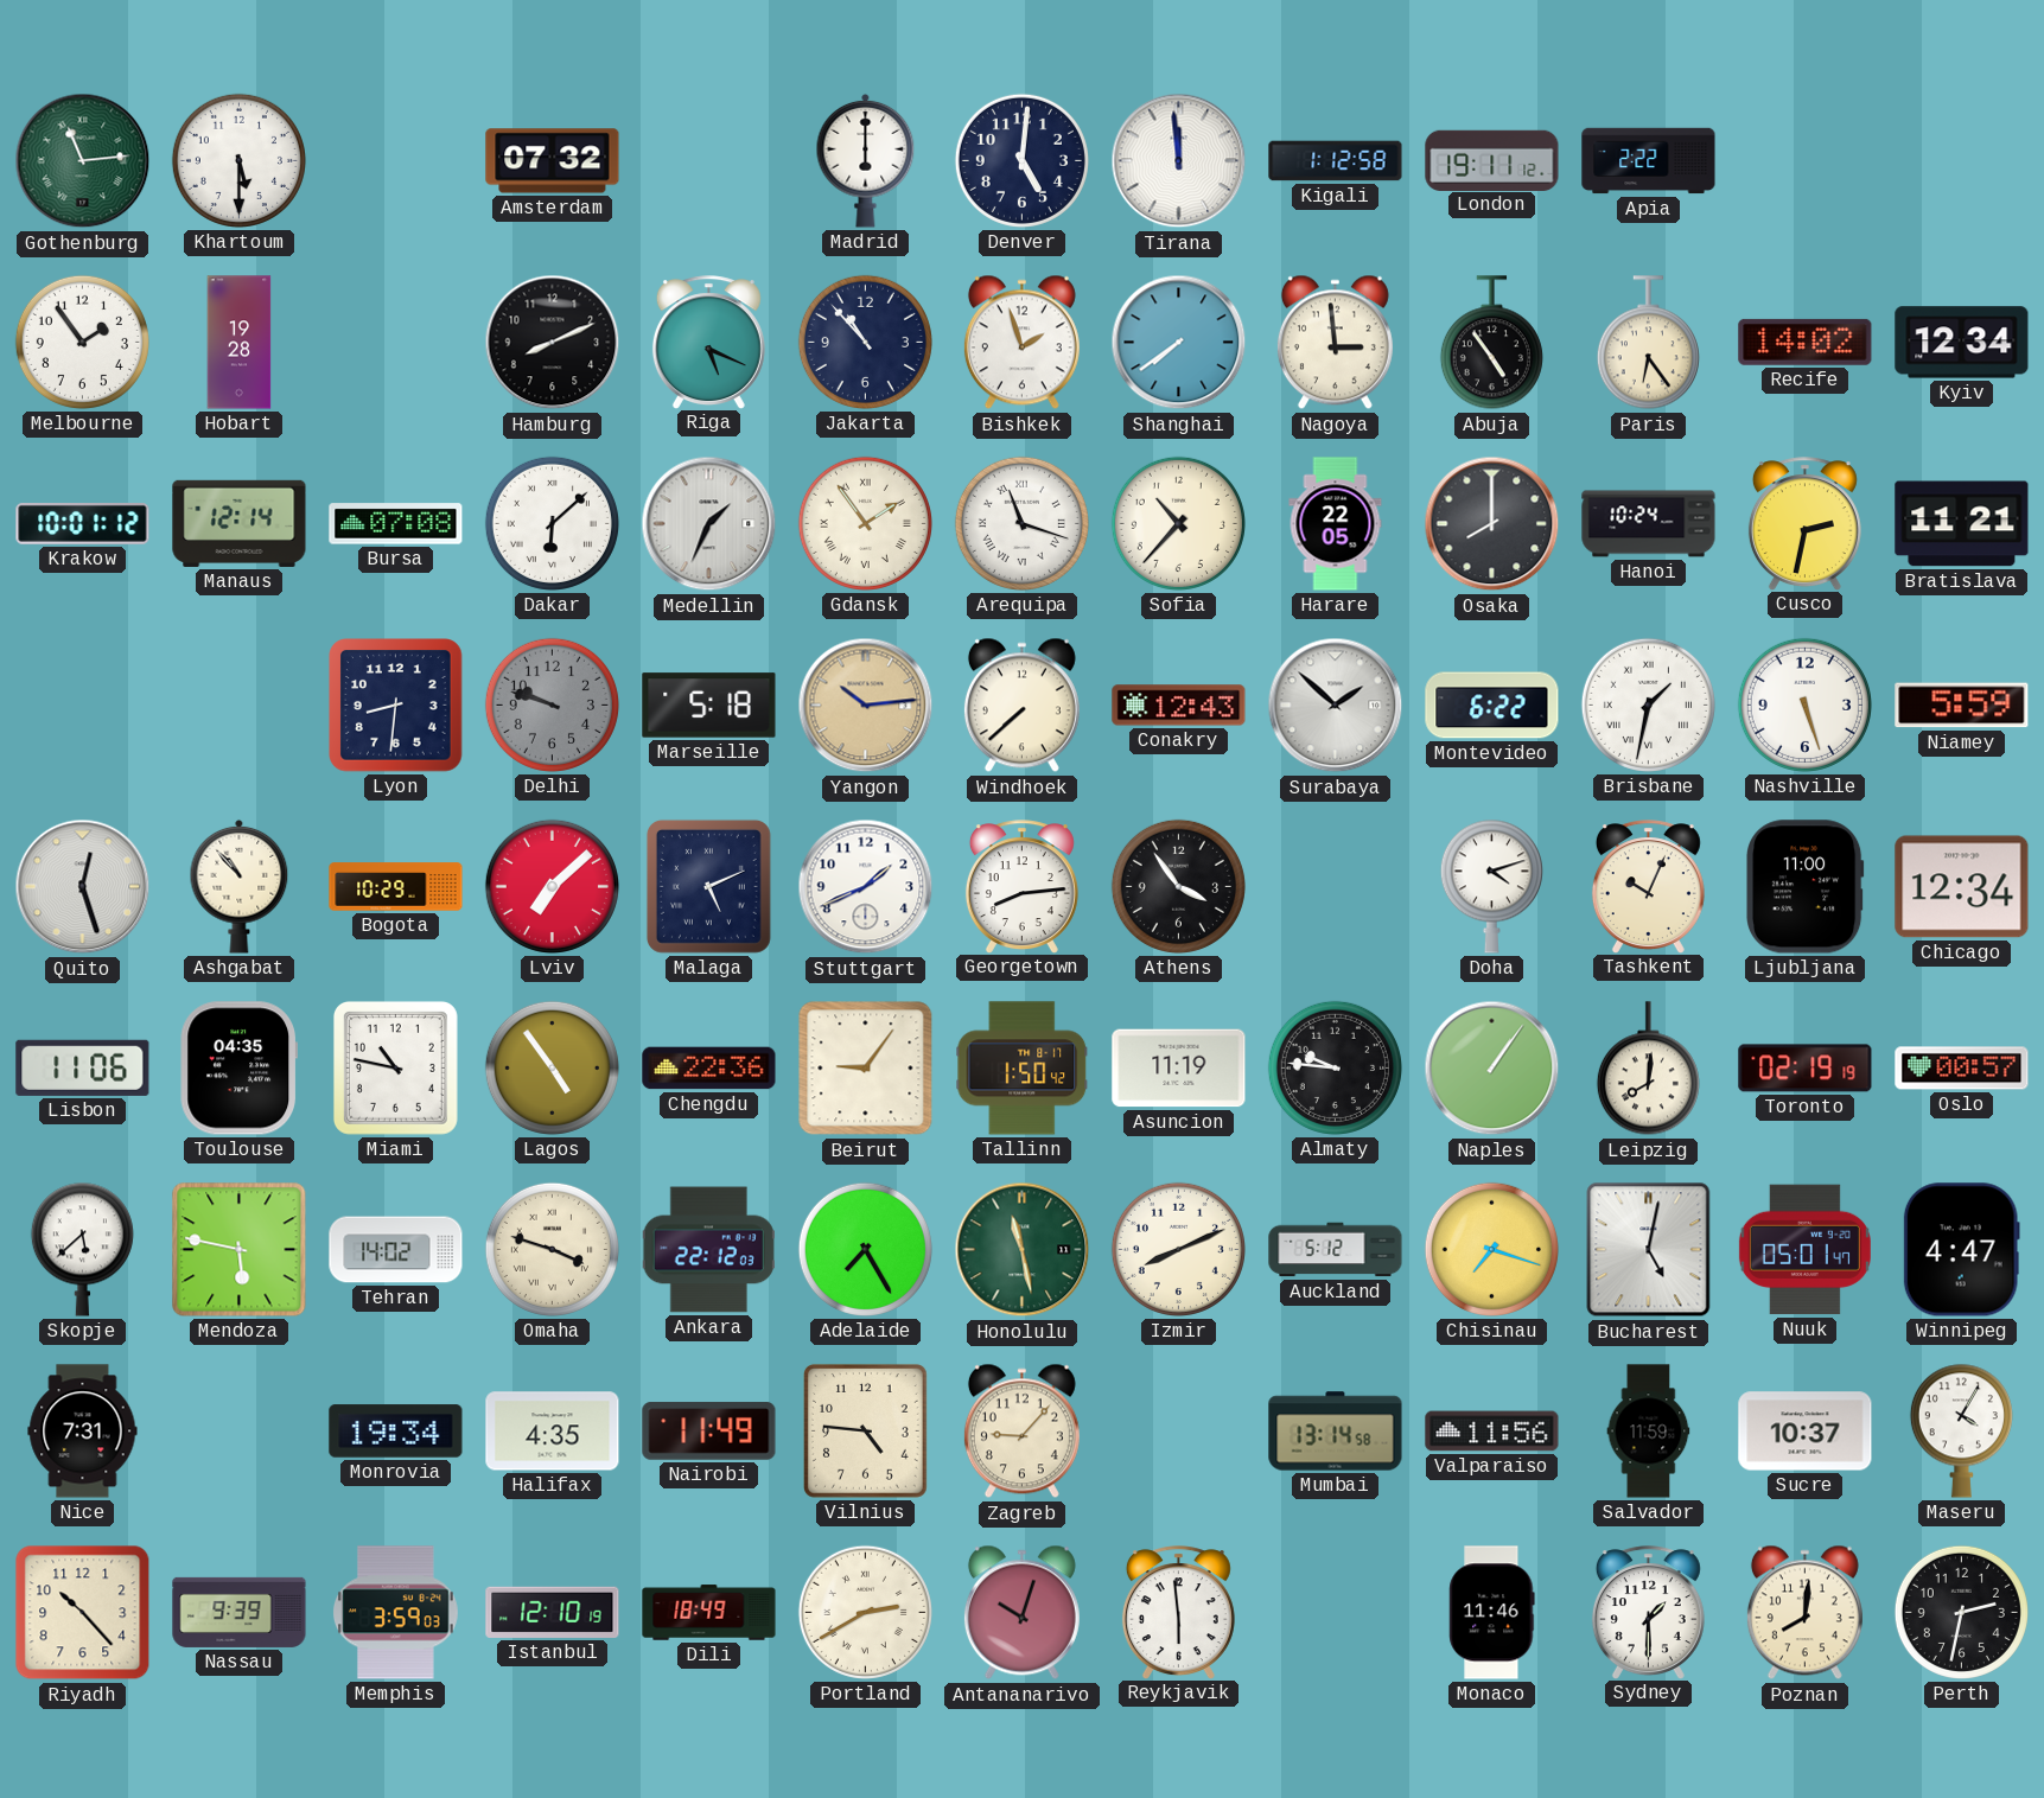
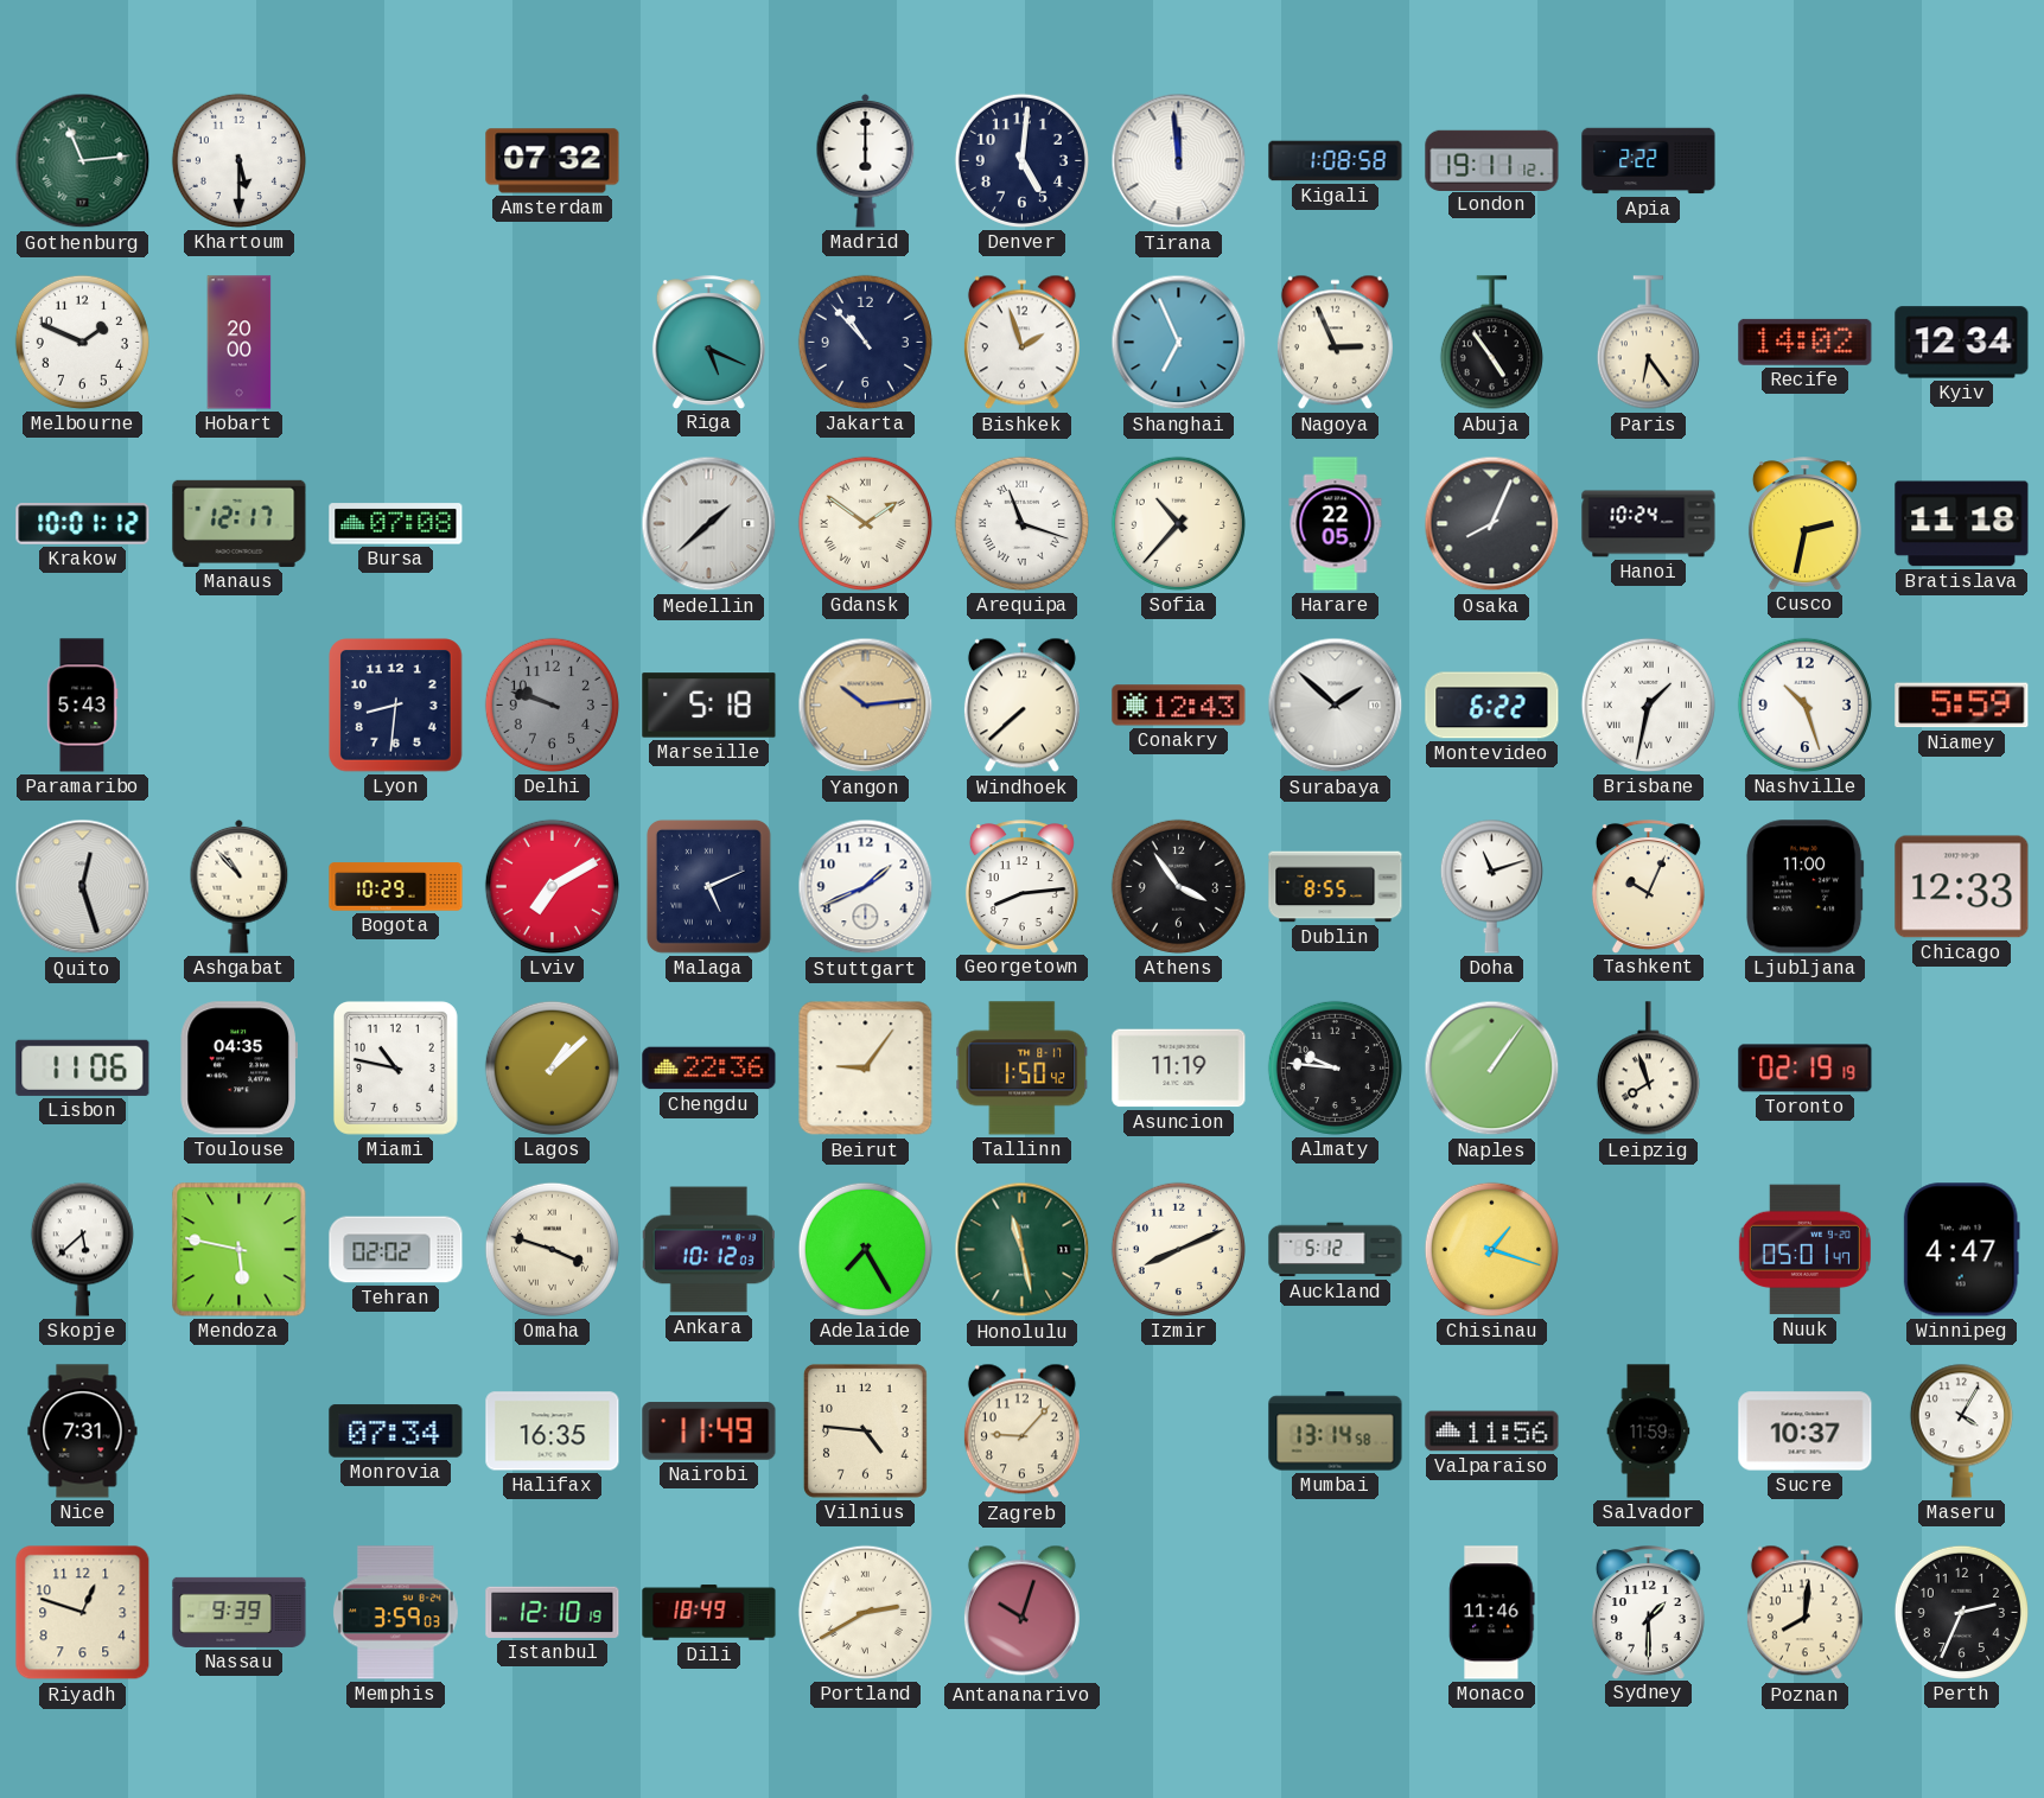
Kigali: 1:12 -> 1:08
Melbourne: 1:54 -> 1:49
Hobart: 19:28 -> 20:00
Hamburg: 8:11 -> none
Shanghai: 7:39 -> 6:56
Nagoya: 2:59 -> 2:56
Manaus: 12:14 -> 12:17
Dakar: 6:08 -> none
Medellin: 1:34 -> 1:38
Gdansk: 1:54 -> 1:51
Osaka: 8:00 -> 8:04
Bratislava: 11:21 -> 11:18
Paramaribo: none -> 5:43
Nashville: 5:27 -> 10:27
Lviv: 7:08 -> 7:10
Dublin: none -> 8:55
Doha: 4:12 -> 11:12
Chicago: 12:34 -> 12:33
Lagos: 4:54 -> 1:08
Leipzig: 8:01 -> 7:57
Oslo: 00:57 -> none
Tehran: 14:02 -> 02:02
Ankara: 22:12 -> 10:12
Chisinau: 7:18 -> 1:18
Bucharest: 5:02 -> none
Monrovia: 19:34 -> 07:34
Halifax: 4:35 -> 16:35
Riyadh: 10:23 -> 12:48
Reykjavik: 5:59 -> none
Perth: 2:32 -> 2:34
